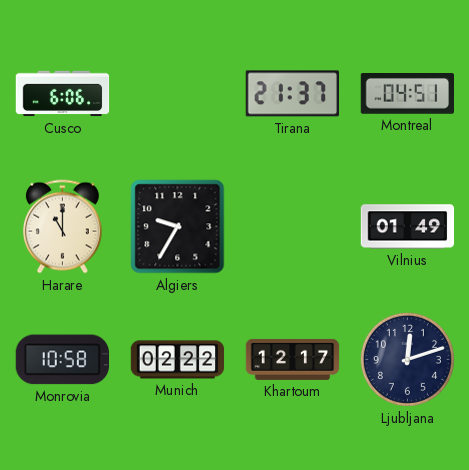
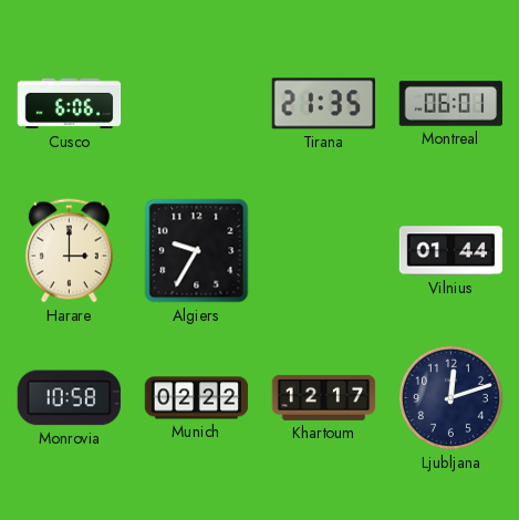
Tirana: 21:37 -> 21:35
Montreal: 04:51 -> 06:01
Harare: 11:00 -> 3:00
Vilnius: 01:49 -> 01:44
